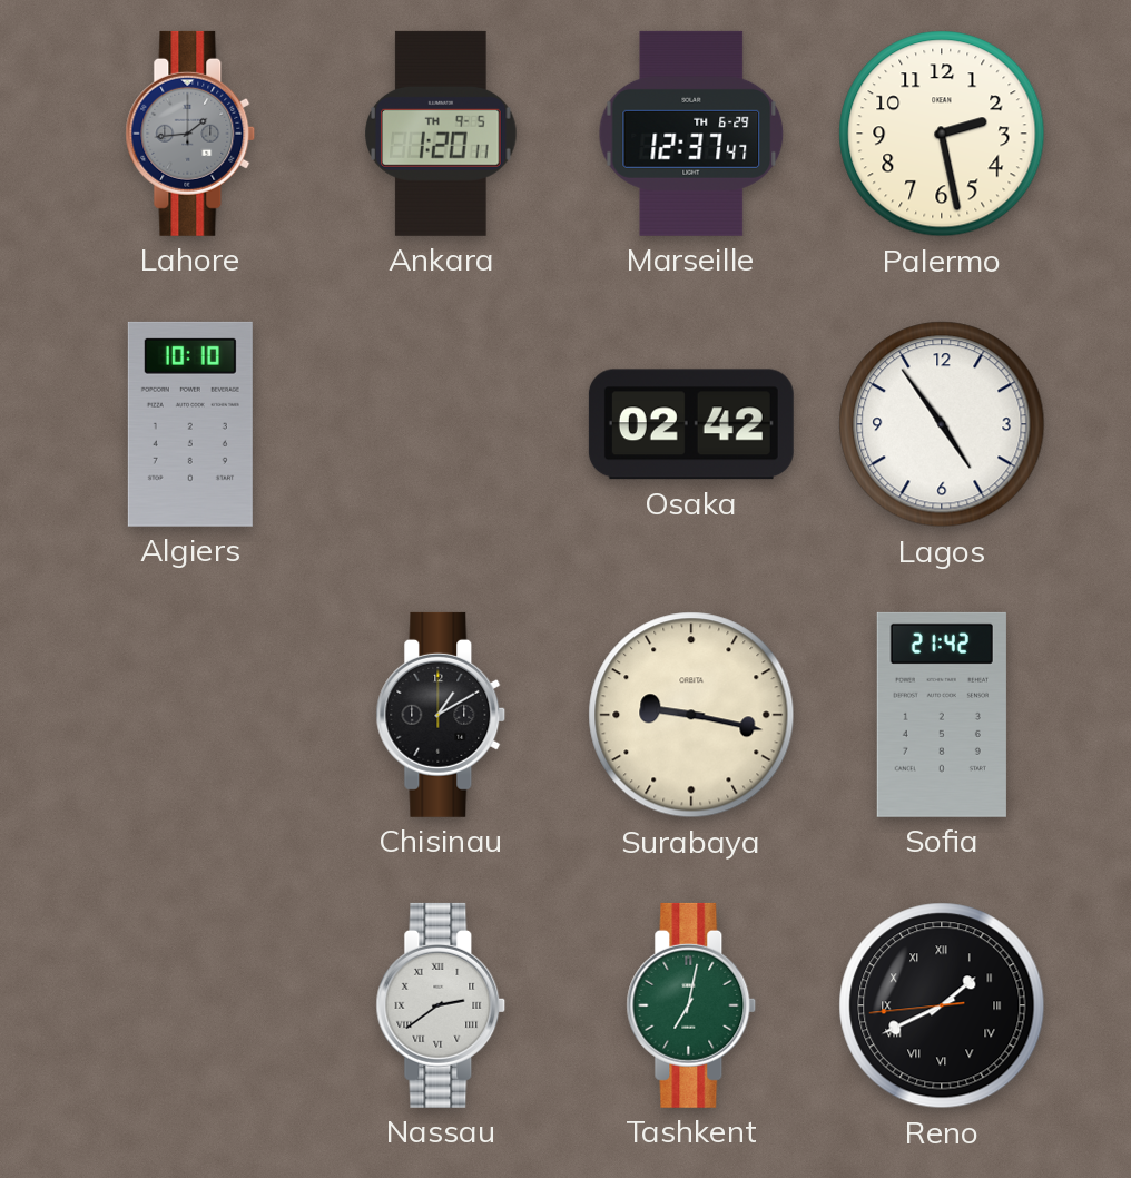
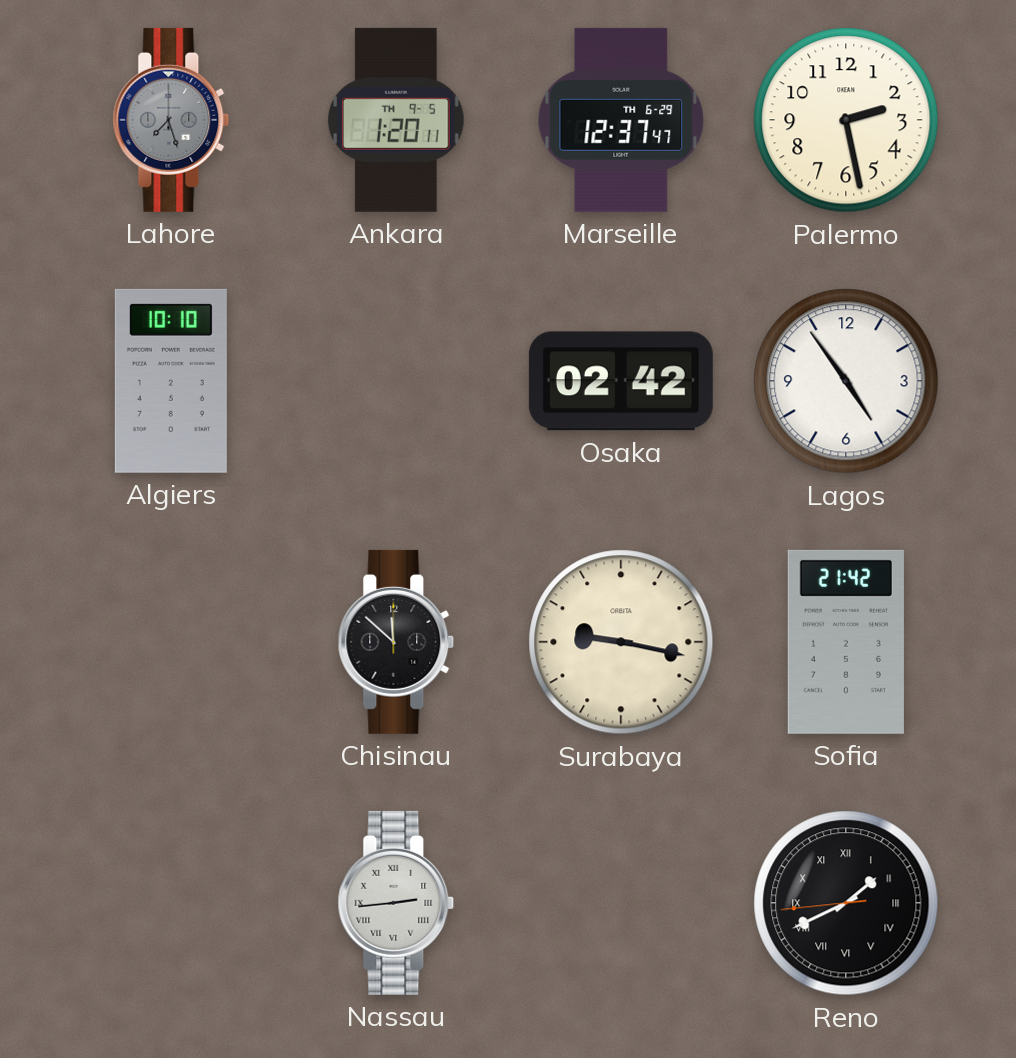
Lahore: 1:44 -> 7:27
Chisinau: 1:10 -> 11:52
Nassau: 2:39 -> 2:44
Tashkent: 7:02 -> none
